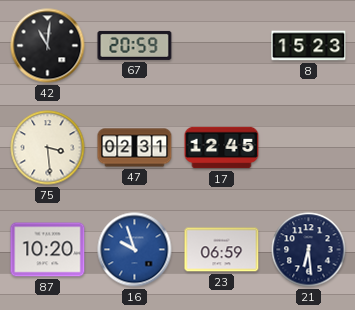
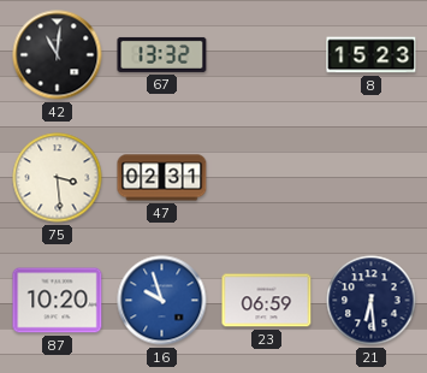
67: 20:59 -> 13:32
17: 12:45 -> none
